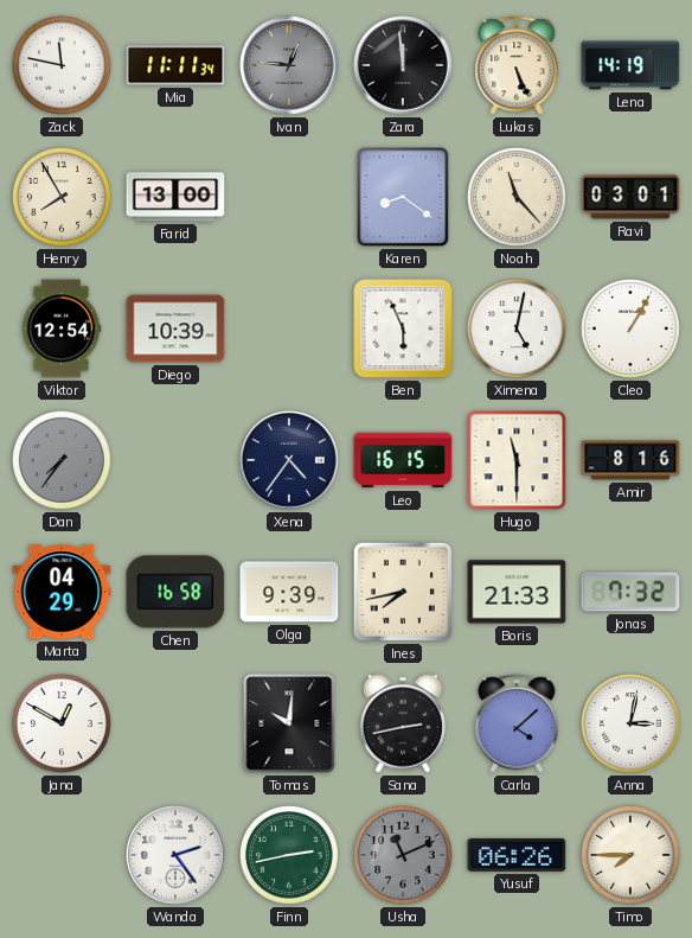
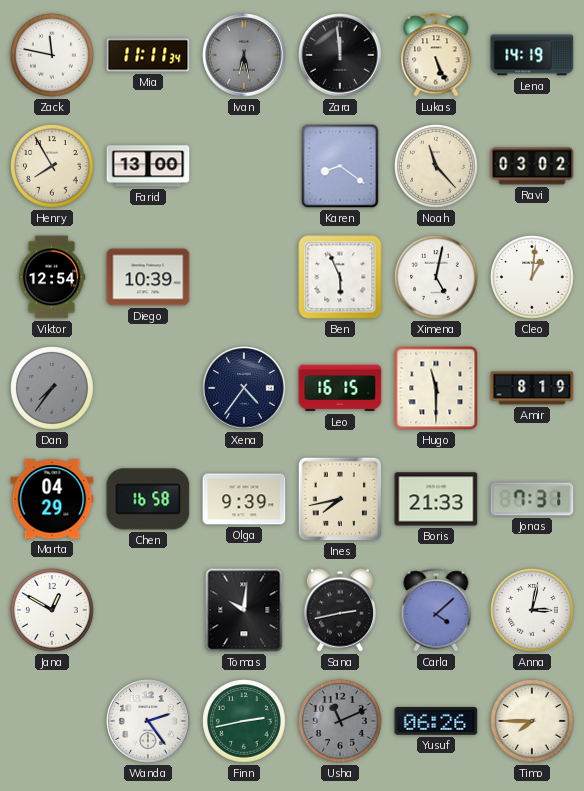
Ivan: 12:46 -> 6:28
Ravi: 03:01 -> 03:02
Cleo: 1:05 -> 1:01
Amir: 8:16 -> 8:19
Jonas: 7:32 -> 7:31
